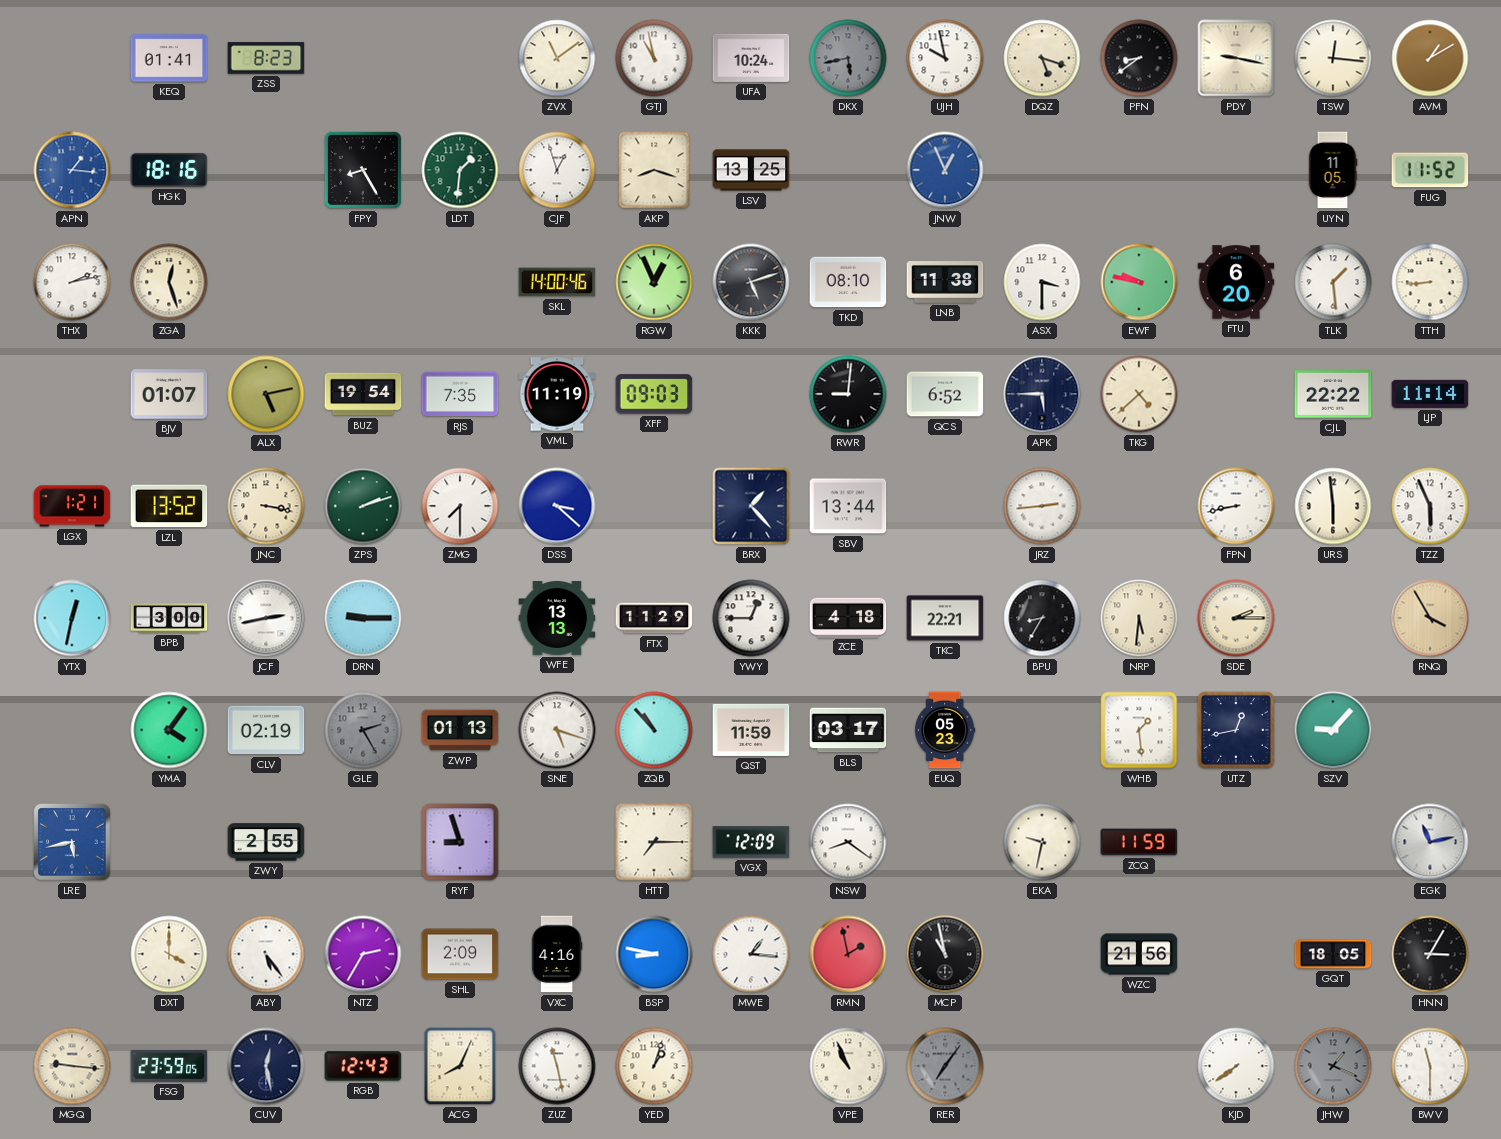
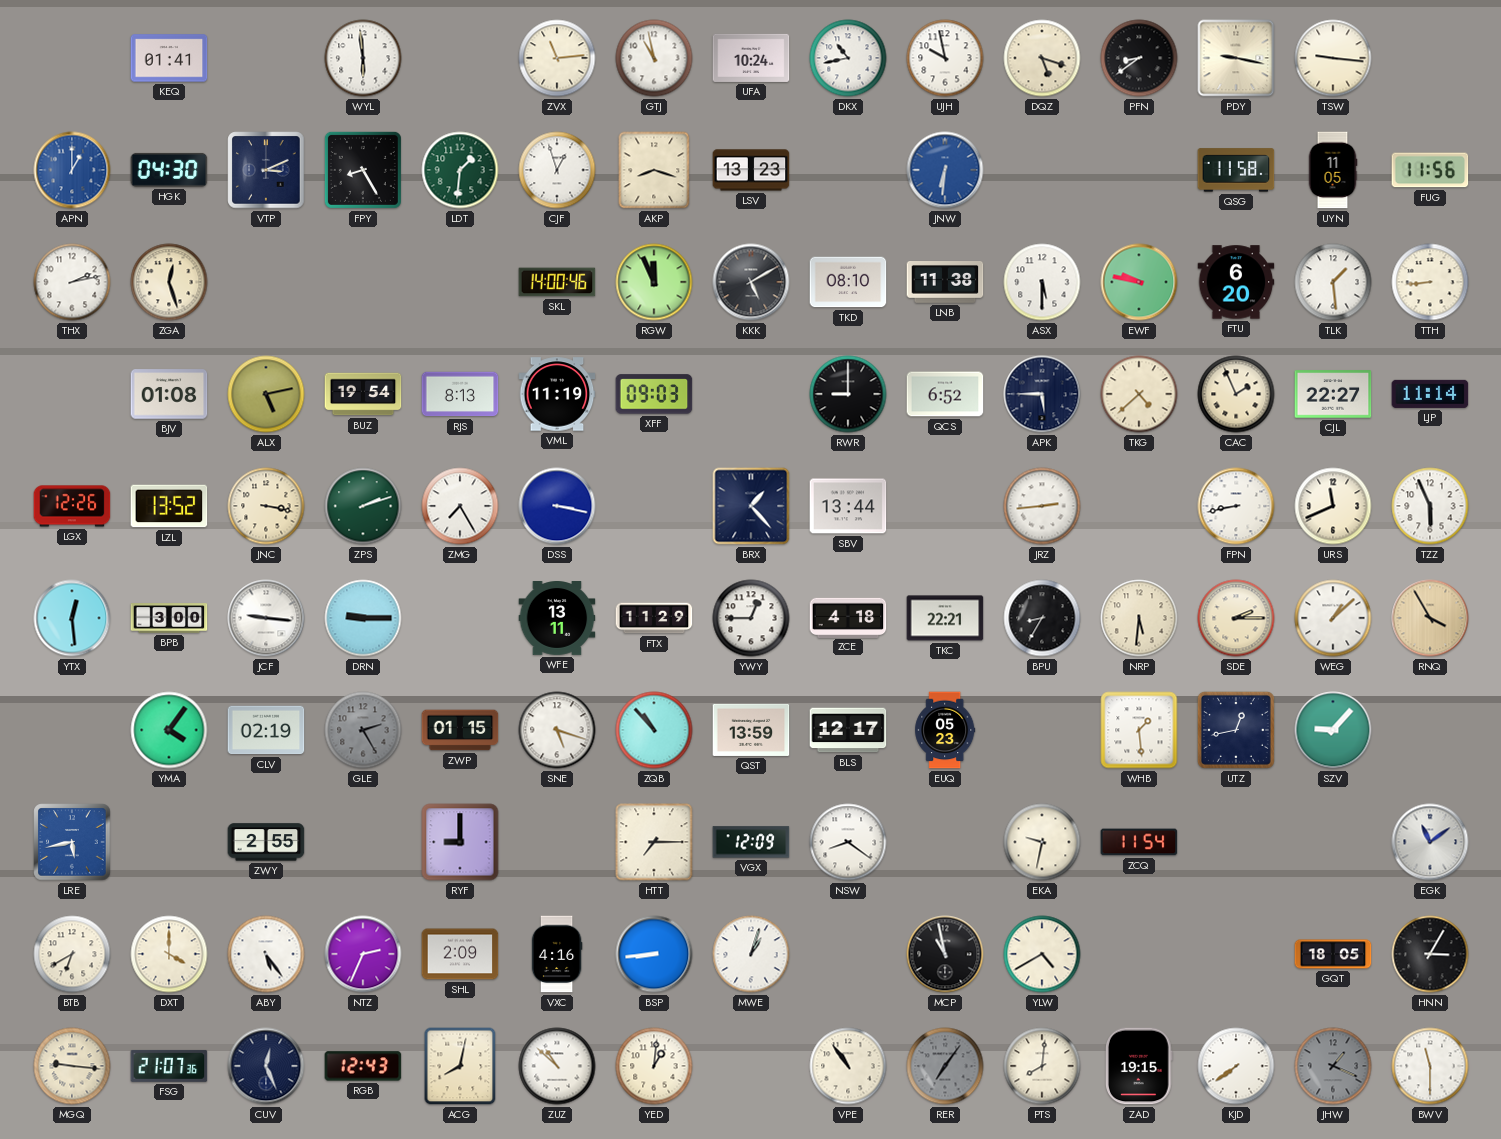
ZSS: 8:23 -> none
WYL: none -> 5:59
ZVX: 11:09 -> 11:14
DKX: 5:43 -> 10:43
DKX dial: grey -> white
TSW: 12:16 -> 9:16
AVM: 1:10 -> none
APN: 1:16 -> 1:00
HGK: 18:16 -> 04:30
VTP: none -> 3:11
LSV: 13:25 -> 13:23
JNW: 12:56 -> 6:31
QSG: none -> 11:58
FUG: 11:52 -> 11:56
RGW: 12:56 -> 11:56
KKK: 5:12 -> 5:10
ASX: 3:30 -> 5:30
BJV: 01:07 -> 01:08
RJS: 7:35 -> 8:13
RWR: 9:01 -> 9:00
CAC: none -> 1:56
CJL: 22:22 -> 22:27
LGX: 1:21 -> 12:26
ZMG: 7:30 -> 7:25
DSS: 3:22 -> 3:17
URS: 5:59 -> 11:41
YTX: 12:32 -> 12:29
JCF: 2:43 -> 9:16
WFE: 13:13 -> 13:11
WEG: none -> 1:08
ZWP: 01:13 -> 01:15
QST: 11:59 -> 13:59
BLS: 03:17 -> 12:17
RYF: 8:57 -> 9:00
ZCQ: 11:59 -> 11:54
EGK: 11:13 -> 11:09
BTB: none -> 6:40
NTZ: 2:35 -> 2:34
BSP: 8:47 -> 8:44
MWE: 1:16 -> 1:03
RMN: 1:58 -> none
YLW: none -> 4:40
WZC: 21:56 -> none
FSG: 23:59 -> 21:07
CUV: 12:28 -> 12:26
ACG: 8:04 -> 8:02
ZUZ: 11:28 -> 10:52
YED: 1:03 -> 1:01
VPE: 10:56 -> 10:54
PTS: none -> 8:01
ZAD: none -> 19:15
